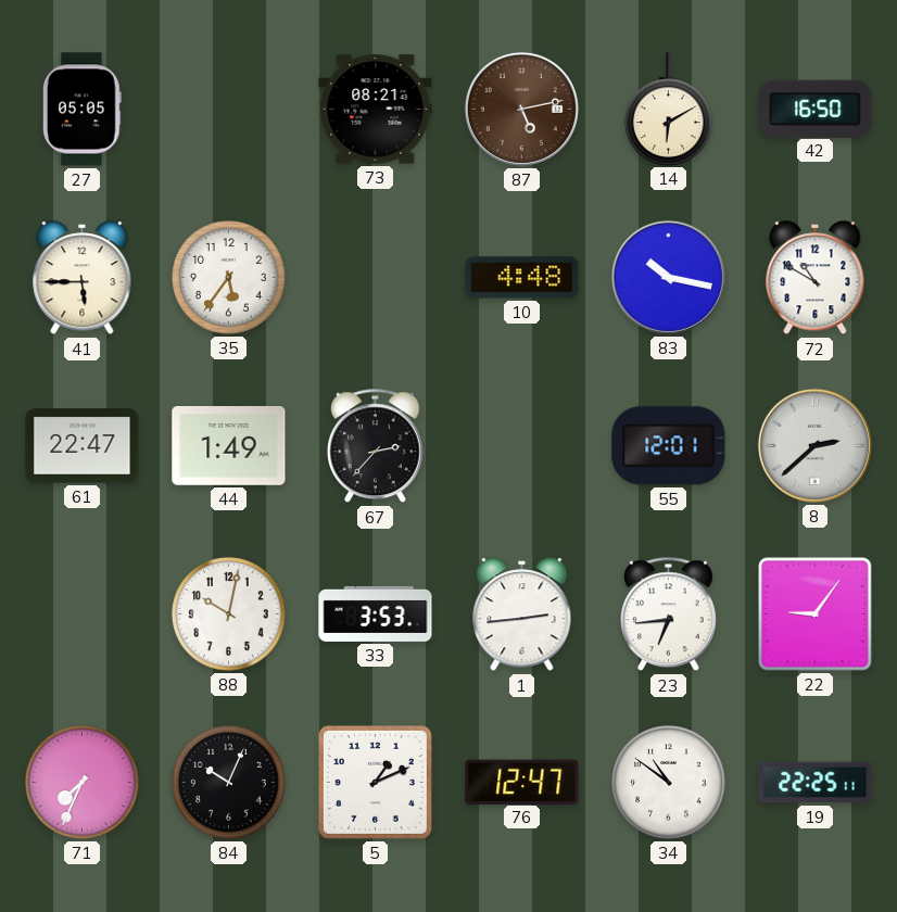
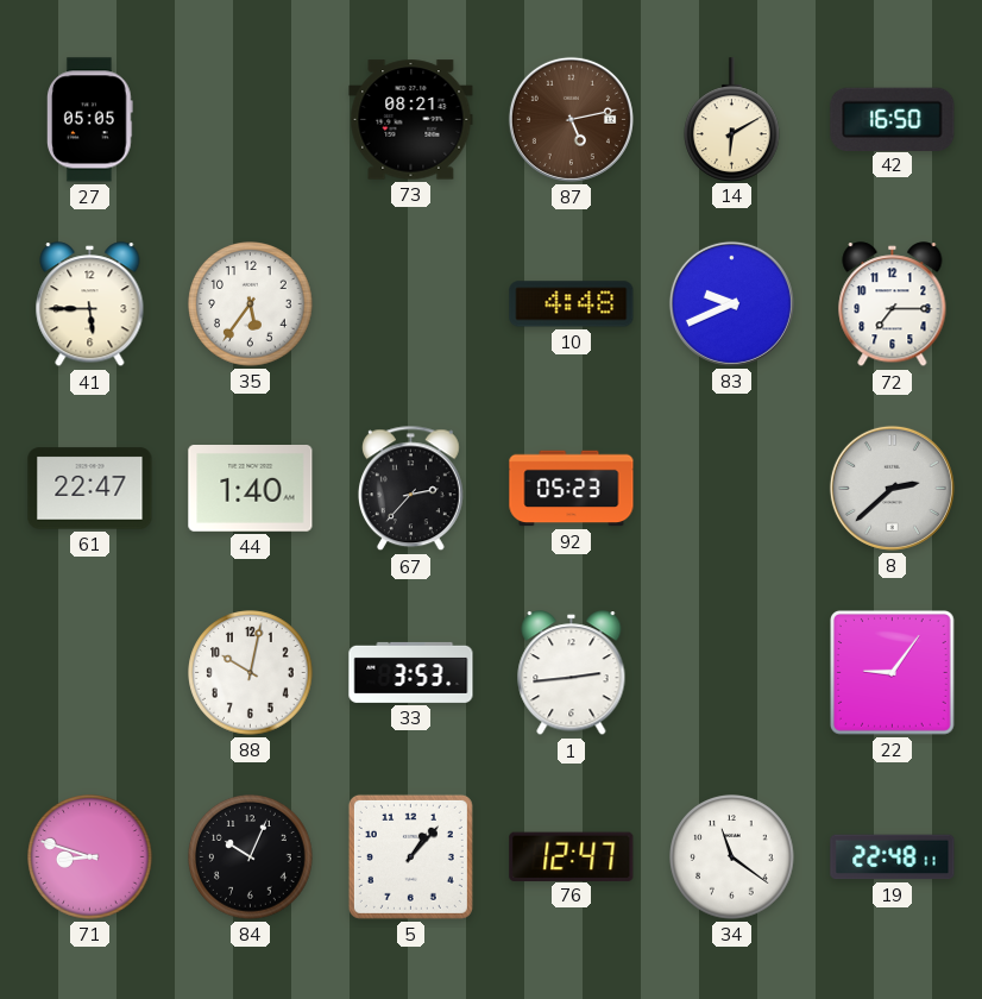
83: 10:17 -> 9:41
72: 10:50 -> 7:15
44: 1:49 -> 1:40
92: none -> 05:23
55: 12:01 -> none
23: 6:44 -> none
71: 7:34 -> 8:48
5: 1:11 -> 1:07
34: 10:51 -> 11:21
19: 22:25 -> 22:48
